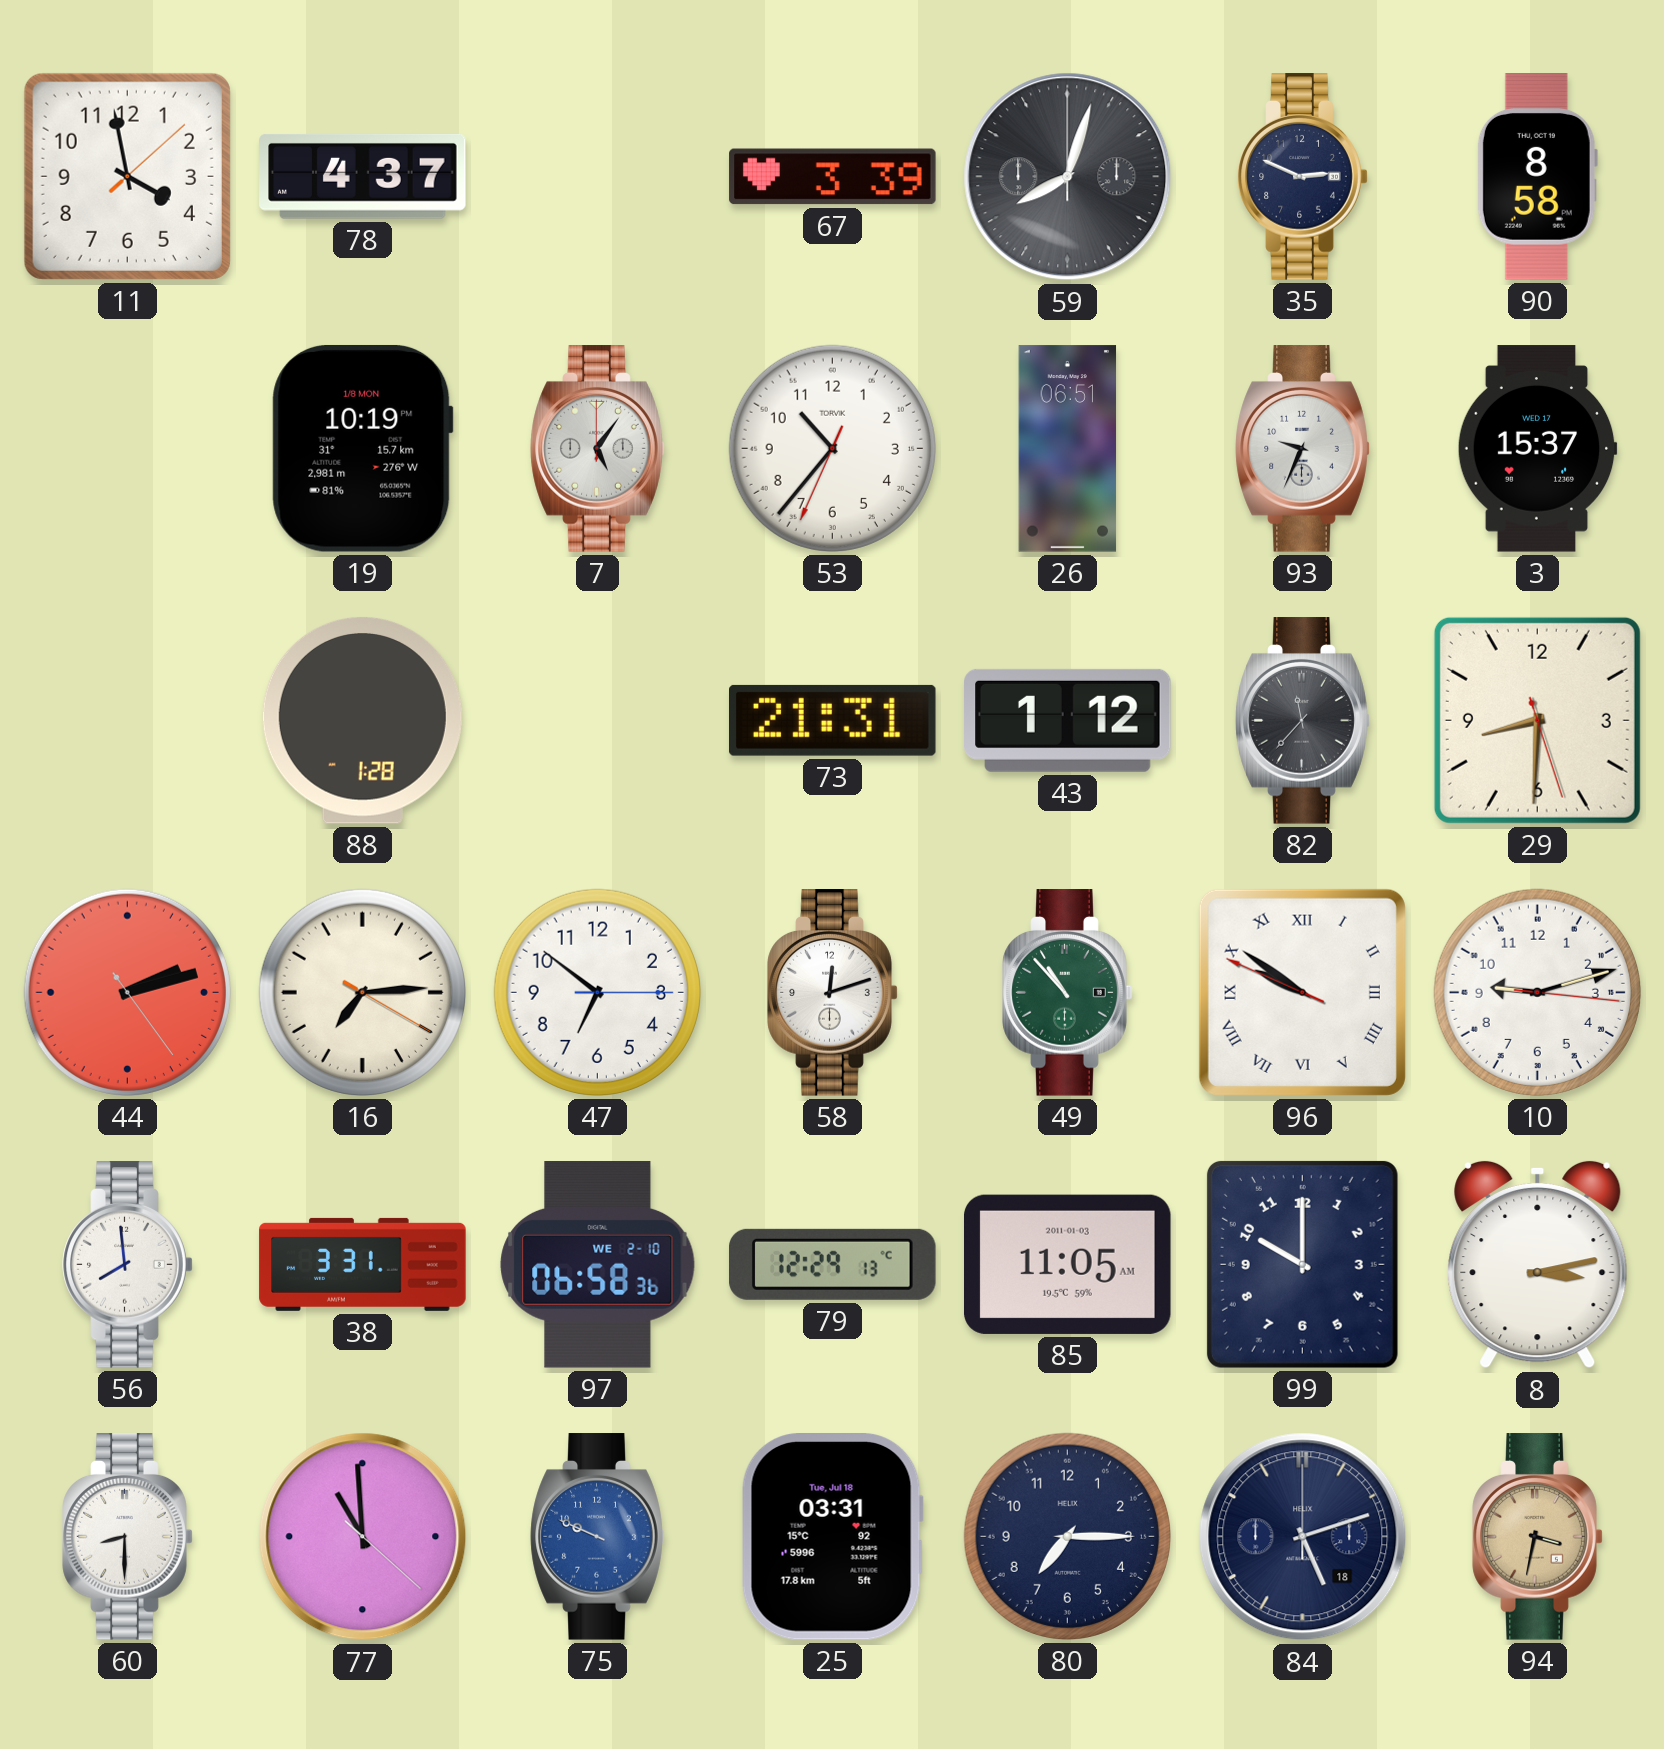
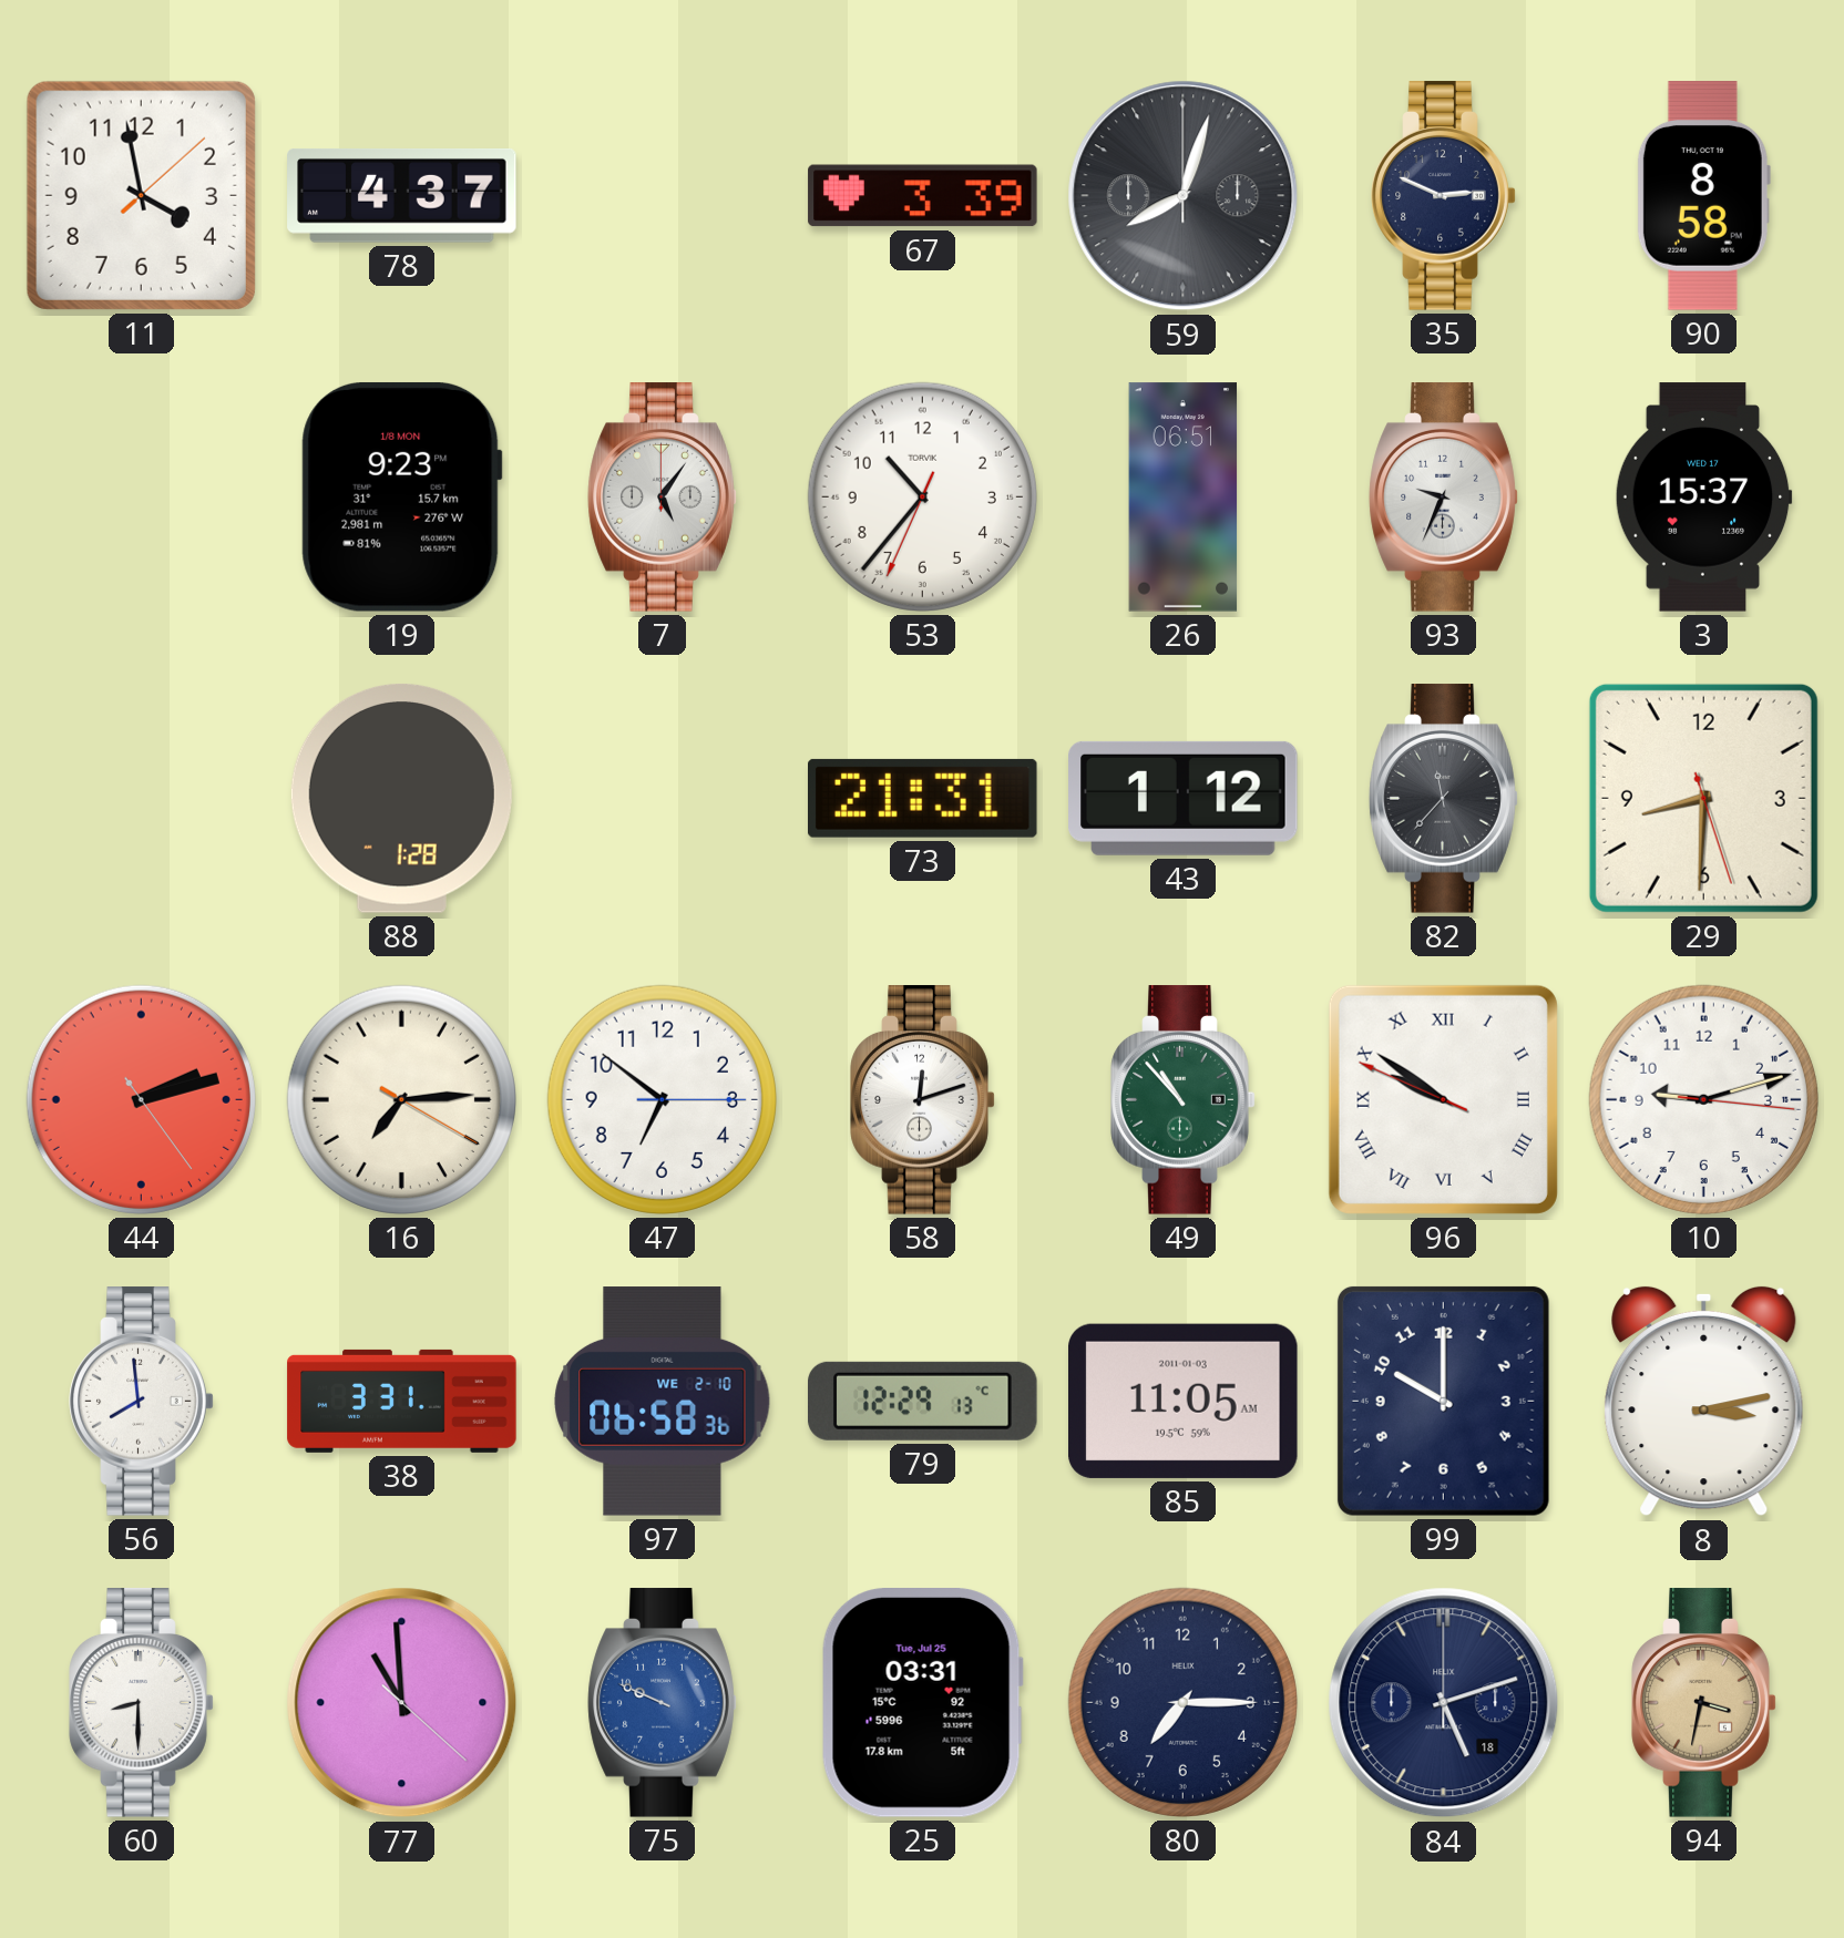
19: 10:19 -> 9:23
25 date: Tue, Jul 18 -> Tue, Jul 25
